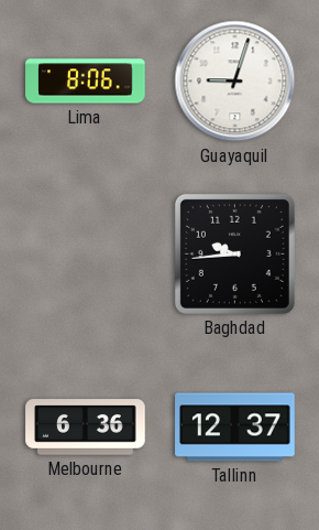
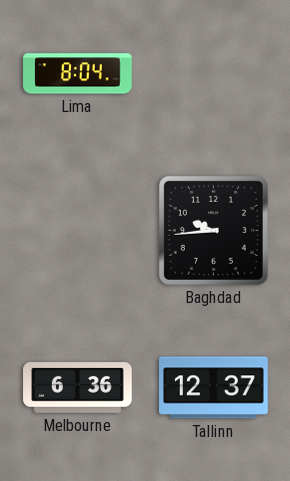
Lima: 8:06 -> 8:04
Guayaquil: 9:03 -> none
